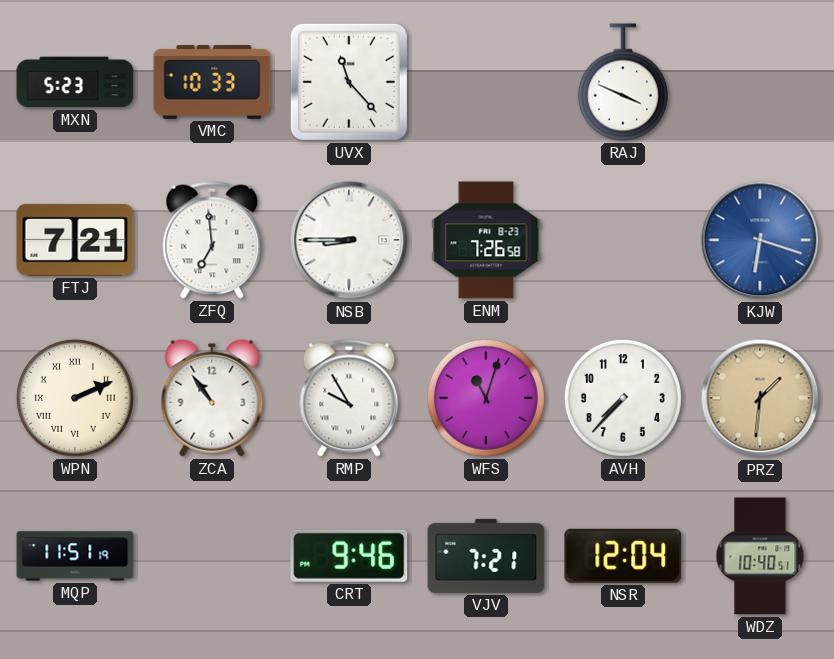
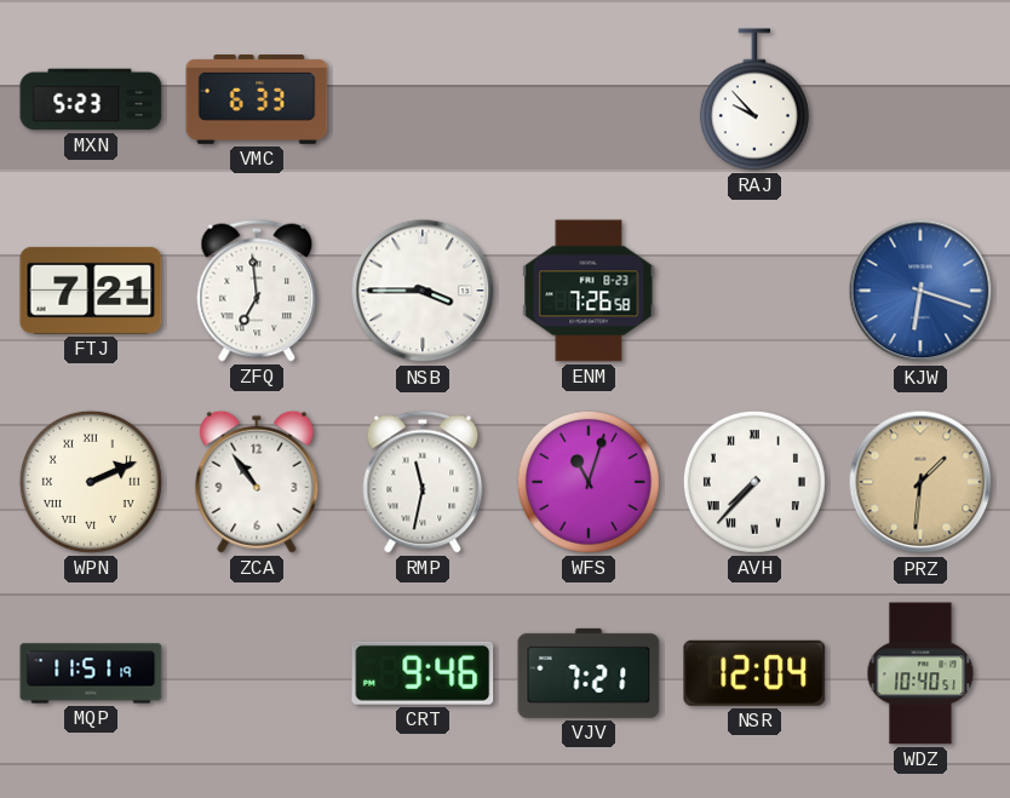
VMC: 10:33 -> 6:33
UVX: 11:23 -> none
RAJ: 3:49 -> 9:53
NSB: 8:45 -> 3:45
RMP: 9:55 -> 11:32
AVH numerals: Arabic -> Roman
